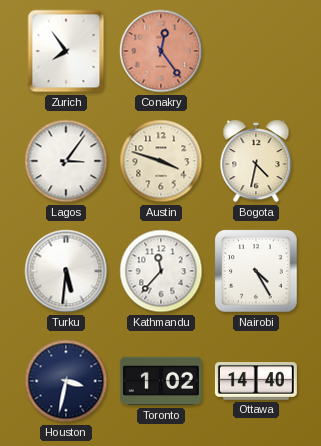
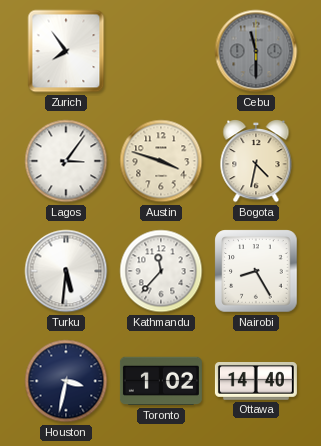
Conakry: 12:24 -> none
Cebu: none -> 11:30
Nairobi: 4:25 -> 8:25
